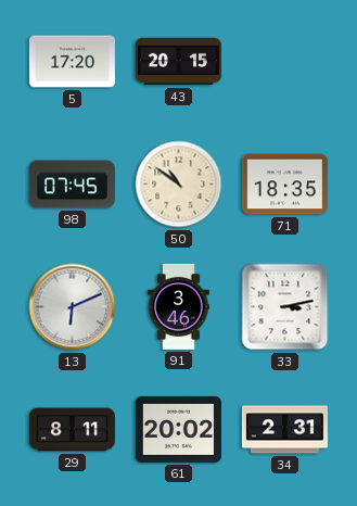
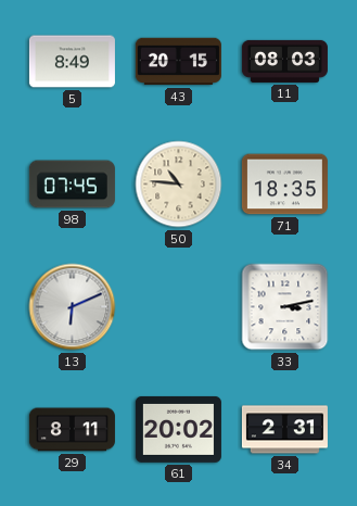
5: 17:20 -> 8:49
11: none -> 08:03
50: 10:51 -> 10:46
91: 3:46 -> none
